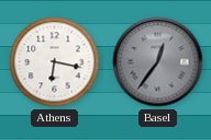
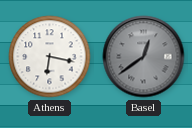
Basel: 12:36 -> 12:39
